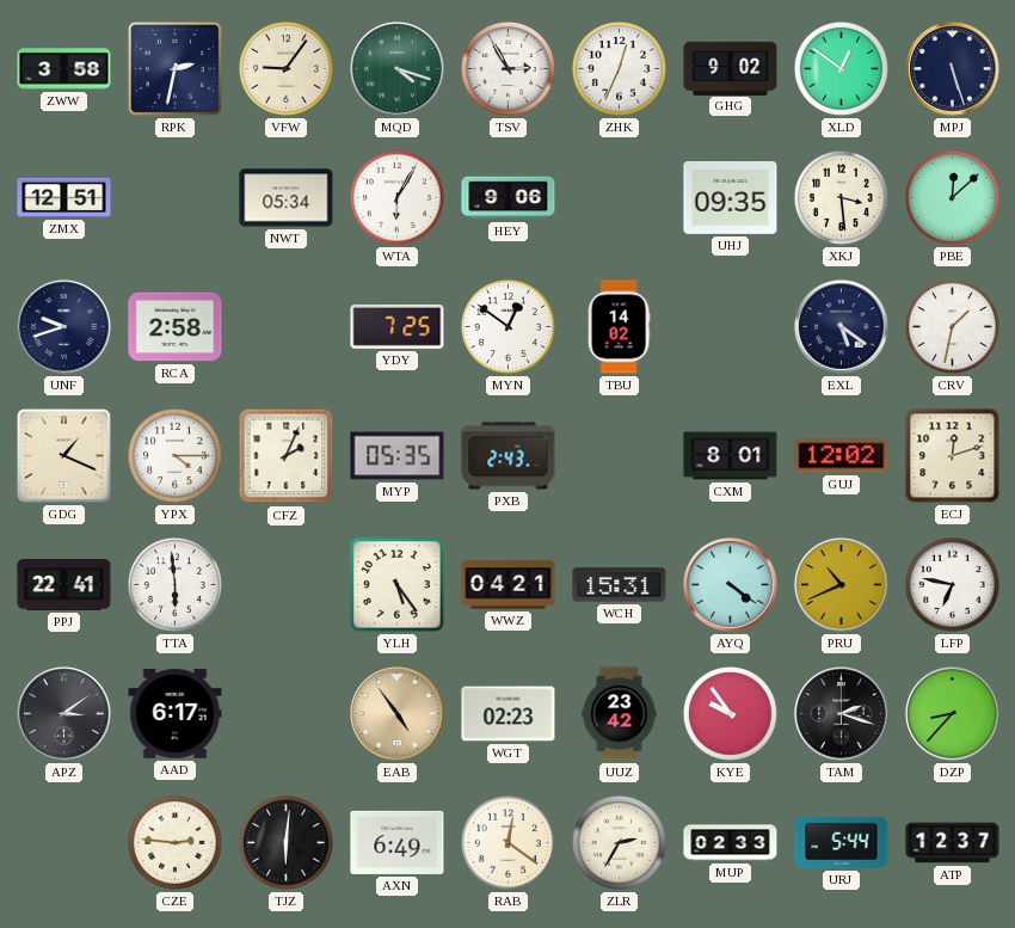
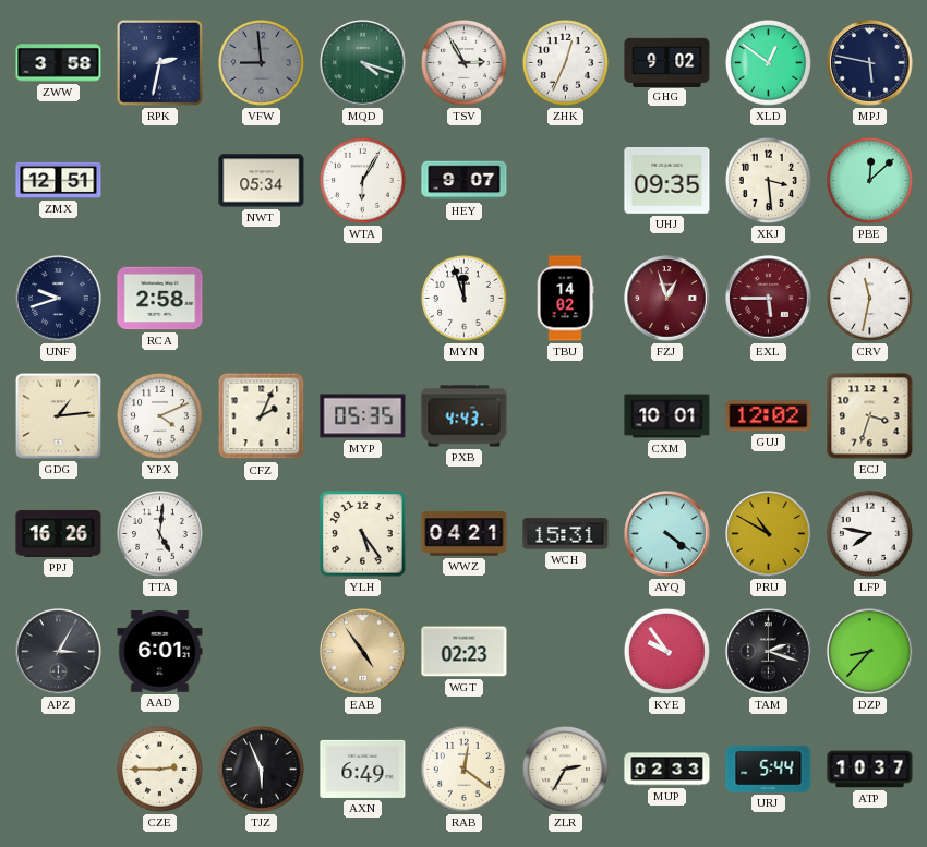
VFW: 9:06 -> 8:59
VFW dial: cream -> grey
MPJ: 5:27 -> 5:47
HEY: 9:06 -> 9:07
YDY: 7:25 -> none
MYN: 12:51 -> 11:57
FZJ: none -> 12:57
EXL: 5:21 -> 5:45
EXL dial: navy -> burgundy
CRV: 1:32 -> 11:32
GDG: 1:19 -> 1:14
YPX: 4:15 -> 4:11
PXB: 2:43 -> 4:43
CXM: 8:01 -> 10:01
ECJ: 12:12 -> 3:33
PPJ: 22:41 -> 16:26
TTA: 5:59 -> 5:01
PRU: 10:41 -> 10:50
LFP: 6:47 -> 7:47
APZ: 3:09 -> 3:05
AAD: 6:17 -> 6:01
UUZ: 23:42 -> none
CZE: 2:46 -> 2:45
TJZ: 6:01 -> 5:56
ATP: 12:37 -> 10:37
